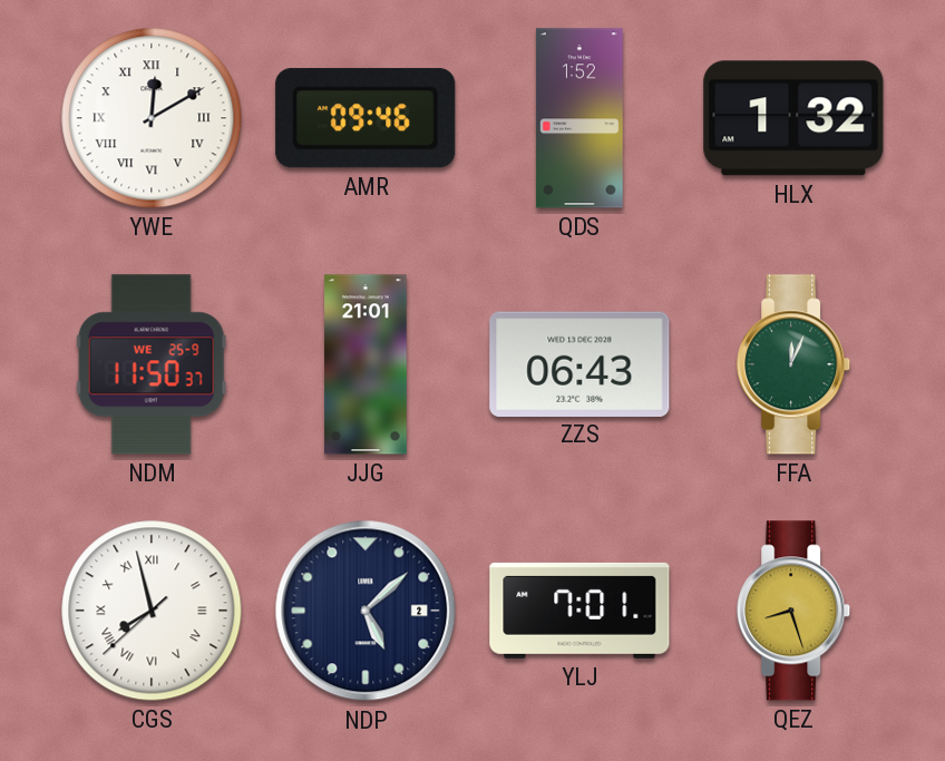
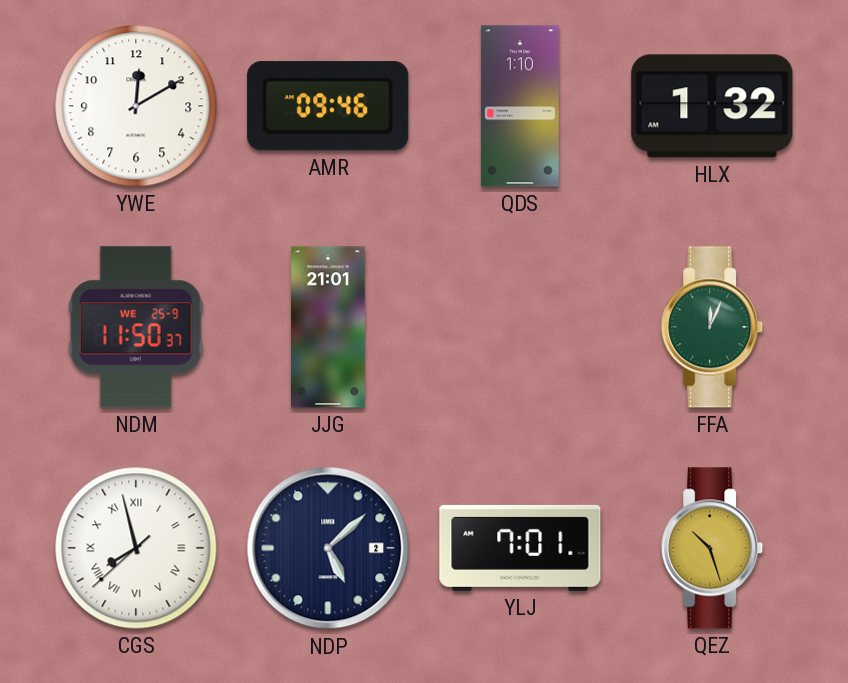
YWE numerals: Roman -> Arabic
QDS: 1:52 -> 1:10
ZZS: 06:43 -> none
QEZ: 8:27 -> 10:27
